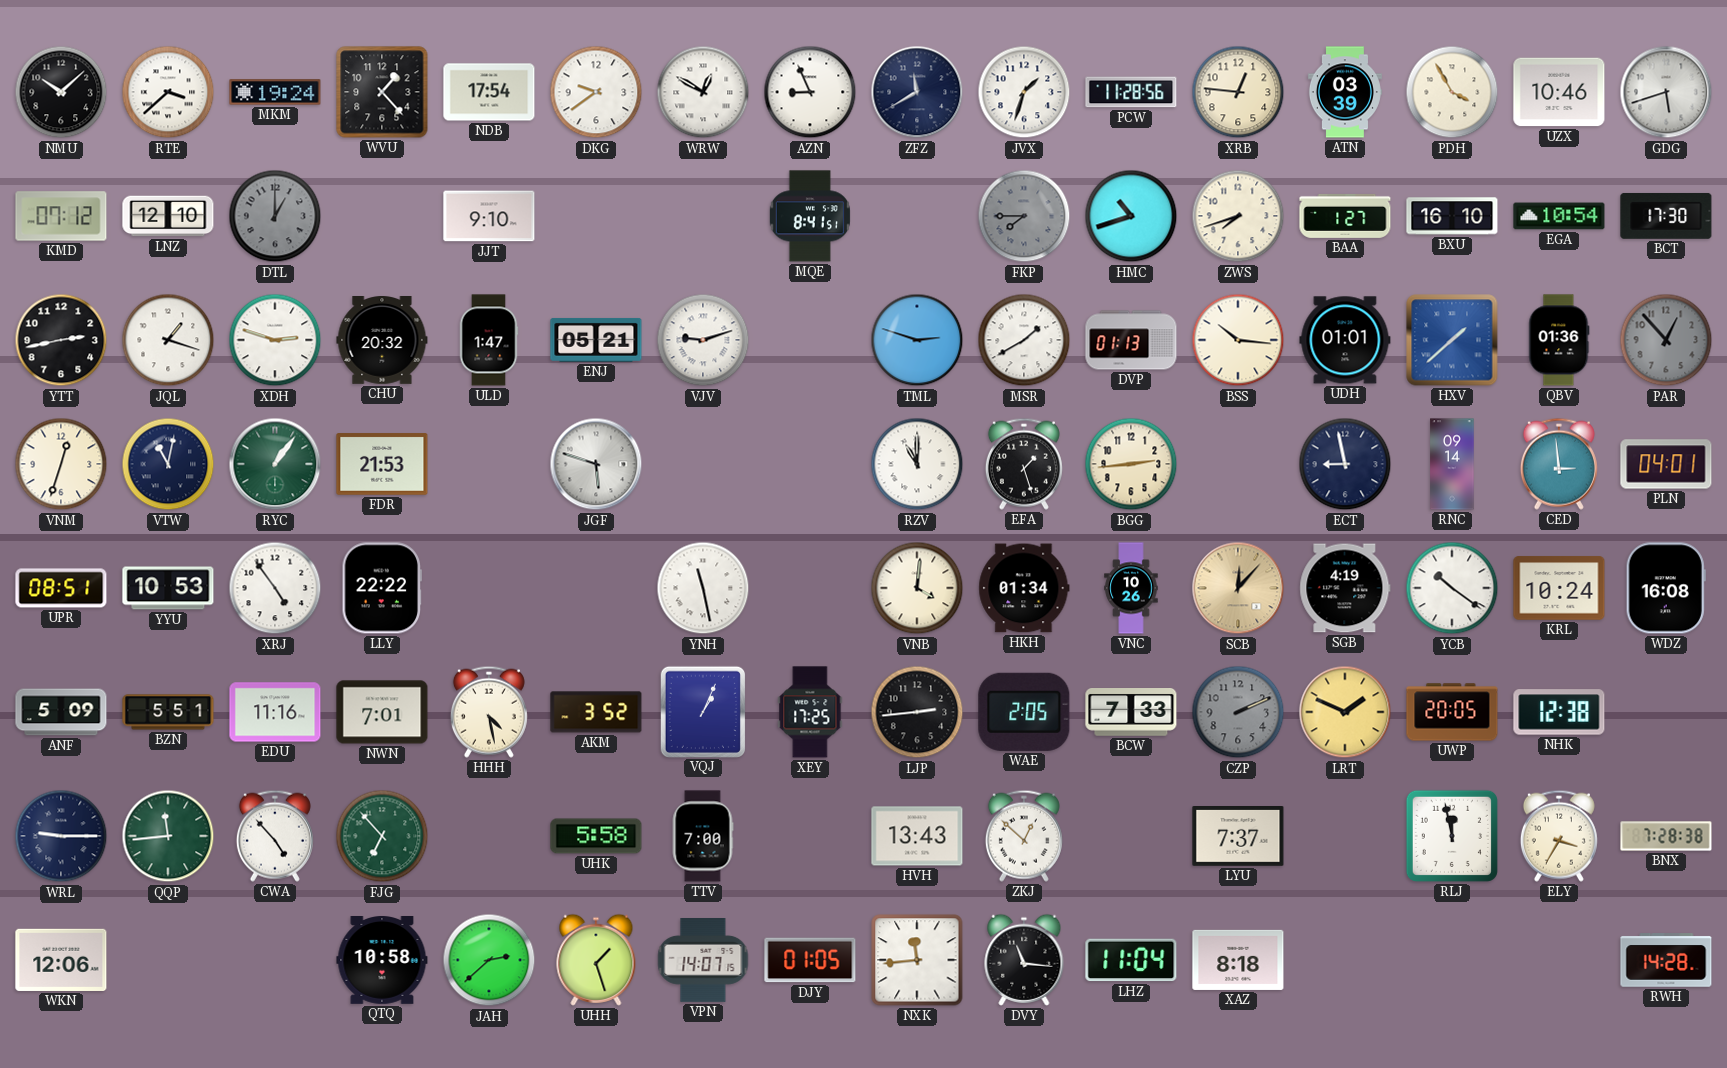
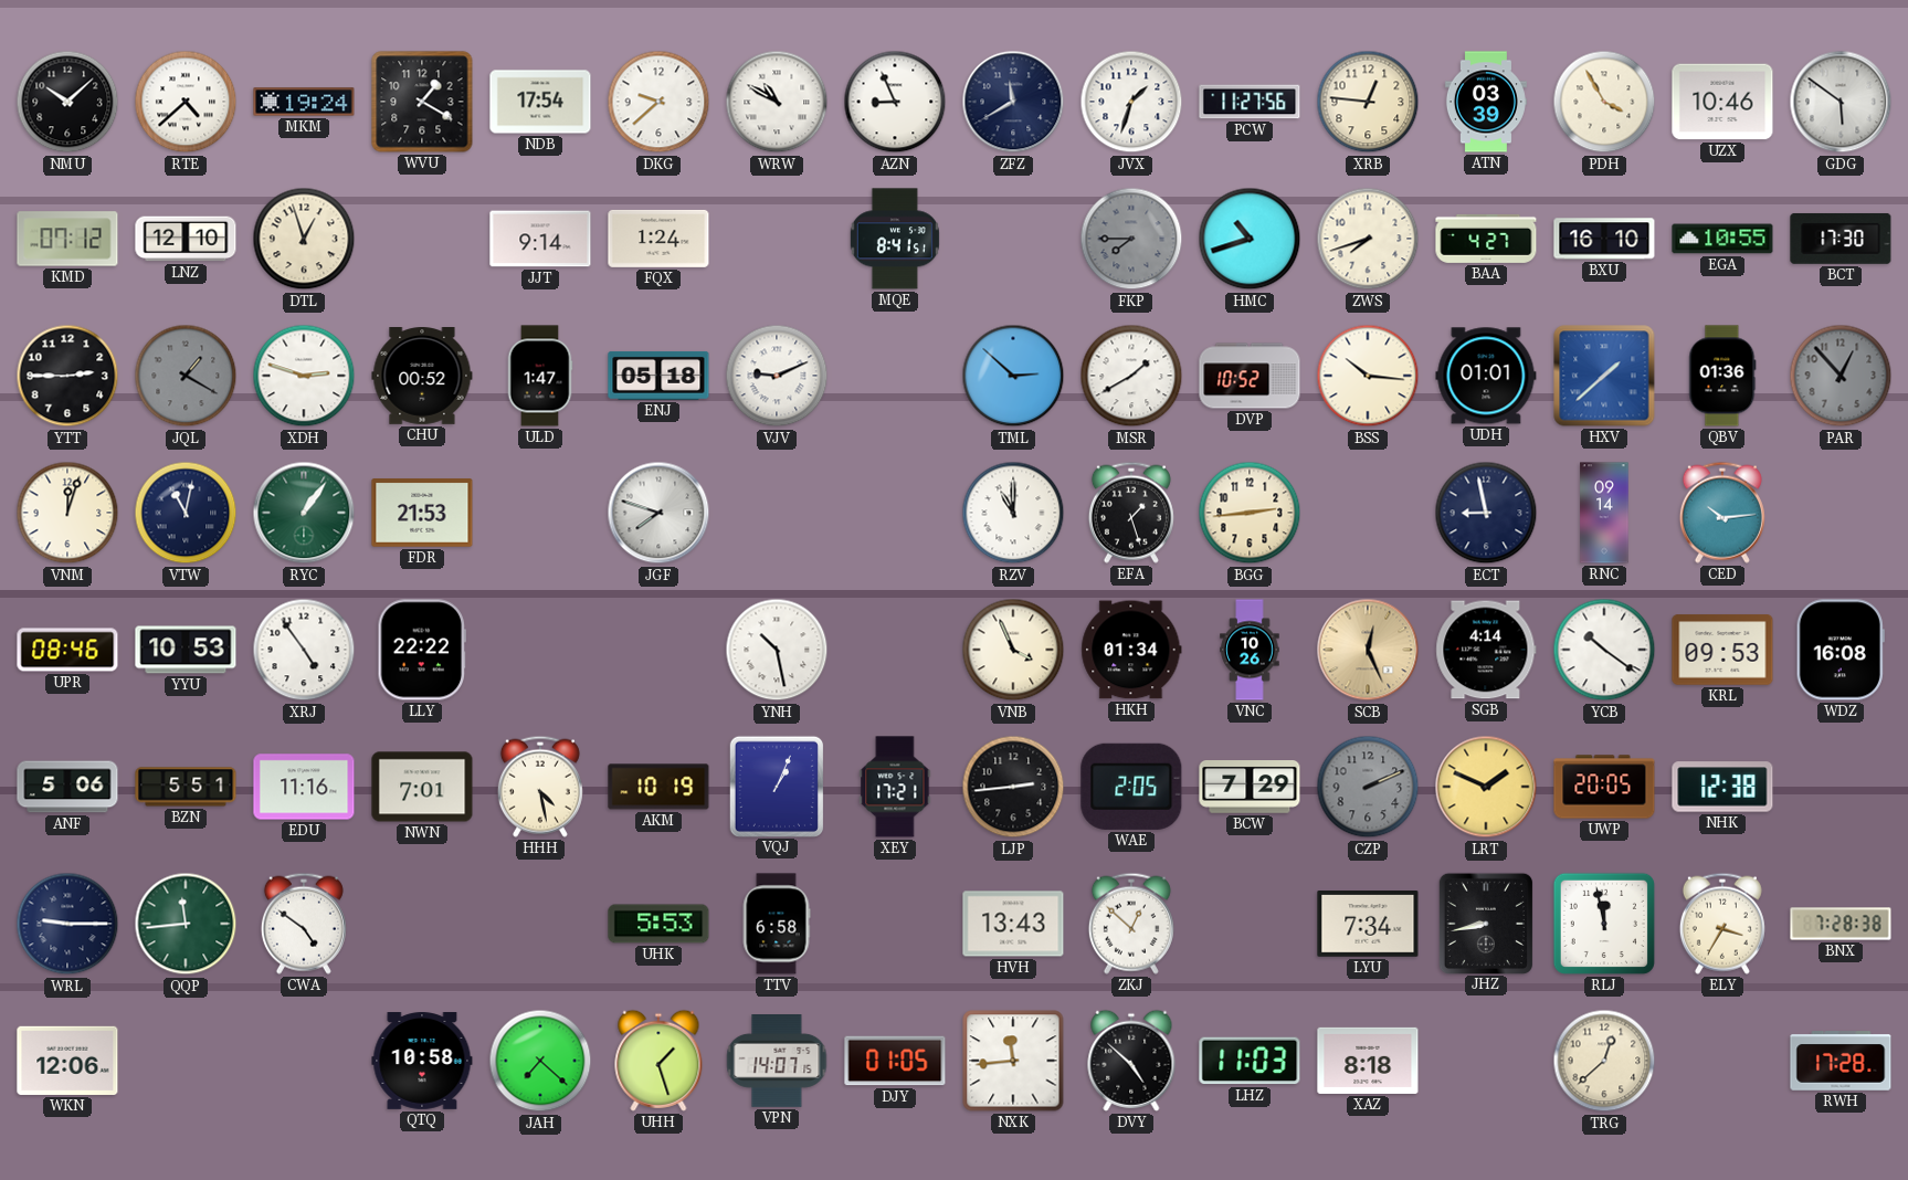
RTE: 3:38 -> 4:38
WVU: 1:23 -> 1:20
DKG: 9:39 -> 9:38
WRW: 12:50 -> 10:50
PCW: 11:28 -> 11:27
GDG: 5:42 -> 5:51
DTL: 1:00 -> 12:57
DTL dial: grey -> cream
JJT: 9:10 -> 9:14
FQX: none -> 1:24
BAA: 1:27 -> 4:27
EGA: 10:54 -> 10:55
YTT: 2:43 -> 2:45
JQL: 1:18 -> 1:20
JQL dial: white -> grey
CHU: 20:32 -> 00:52
ENJ: 05:21 -> 05:18
VJV: 9:12 -> 9:11
TML: 2:48 -> 2:52
DVP: 01:13 -> 10:52
VNM: 12:33 -> 12:03
JGF: 5:48 -> 7:48
CED: 2:59 -> 10:14
PLN: 04:01 -> none
UPR: 08:51 -> 08:46
YNH: 11:28 -> 10:28
VNB: 4:01 -> 3:56
SCB: 12:07 -> 12:26
SGB: 4:19 -> 4:14
KRL: 10:24 -> 09:53
ANF: 5:09 -> 5:06
AKM: 3:52 -> 10:19
XEY: 17:25 -> 17:21
BCW: 7:33 -> 7:29
CWA: 4:53 -> 4:51
FJG: 6:53 -> none
UHK: 5:58 -> 5:53
TTV: 7:00 -> 6:58
LYU: 7:37 -> 7:34
JHZ: none -> 8:43
JAH: 2:38 -> 7:22
DVY: 11:16 -> 4:52
LHZ: 11:04 -> 11:03
TRG: none -> 12:38
RWH: 14:28 -> 17:28
